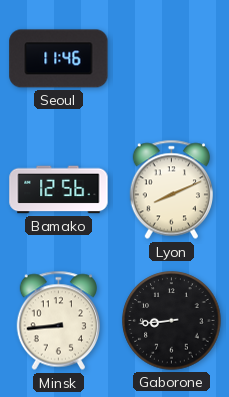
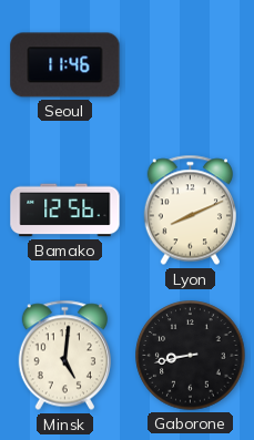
Minsk: 8:44 -> 5:01
Gaborone: 8:44 -> 8:43
